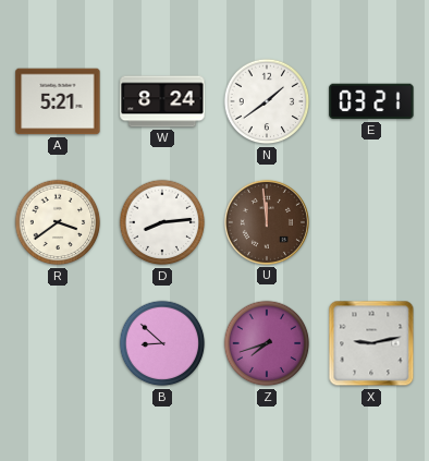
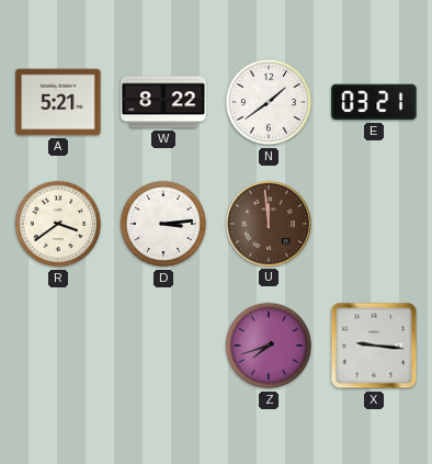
W: 8:24 -> 8:22
D: 8:14 -> 3:14
B: 8:52 -> none
X: 9:13 -> 9:16
